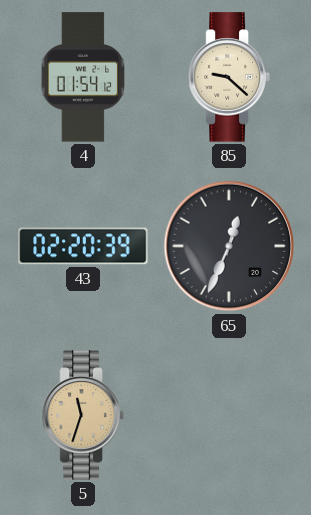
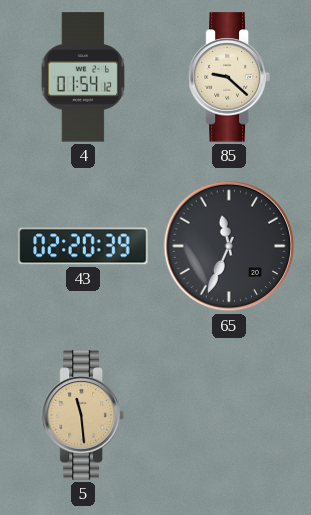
65: 12:34 -> 11:34
5: 11:33 -> 11:29
